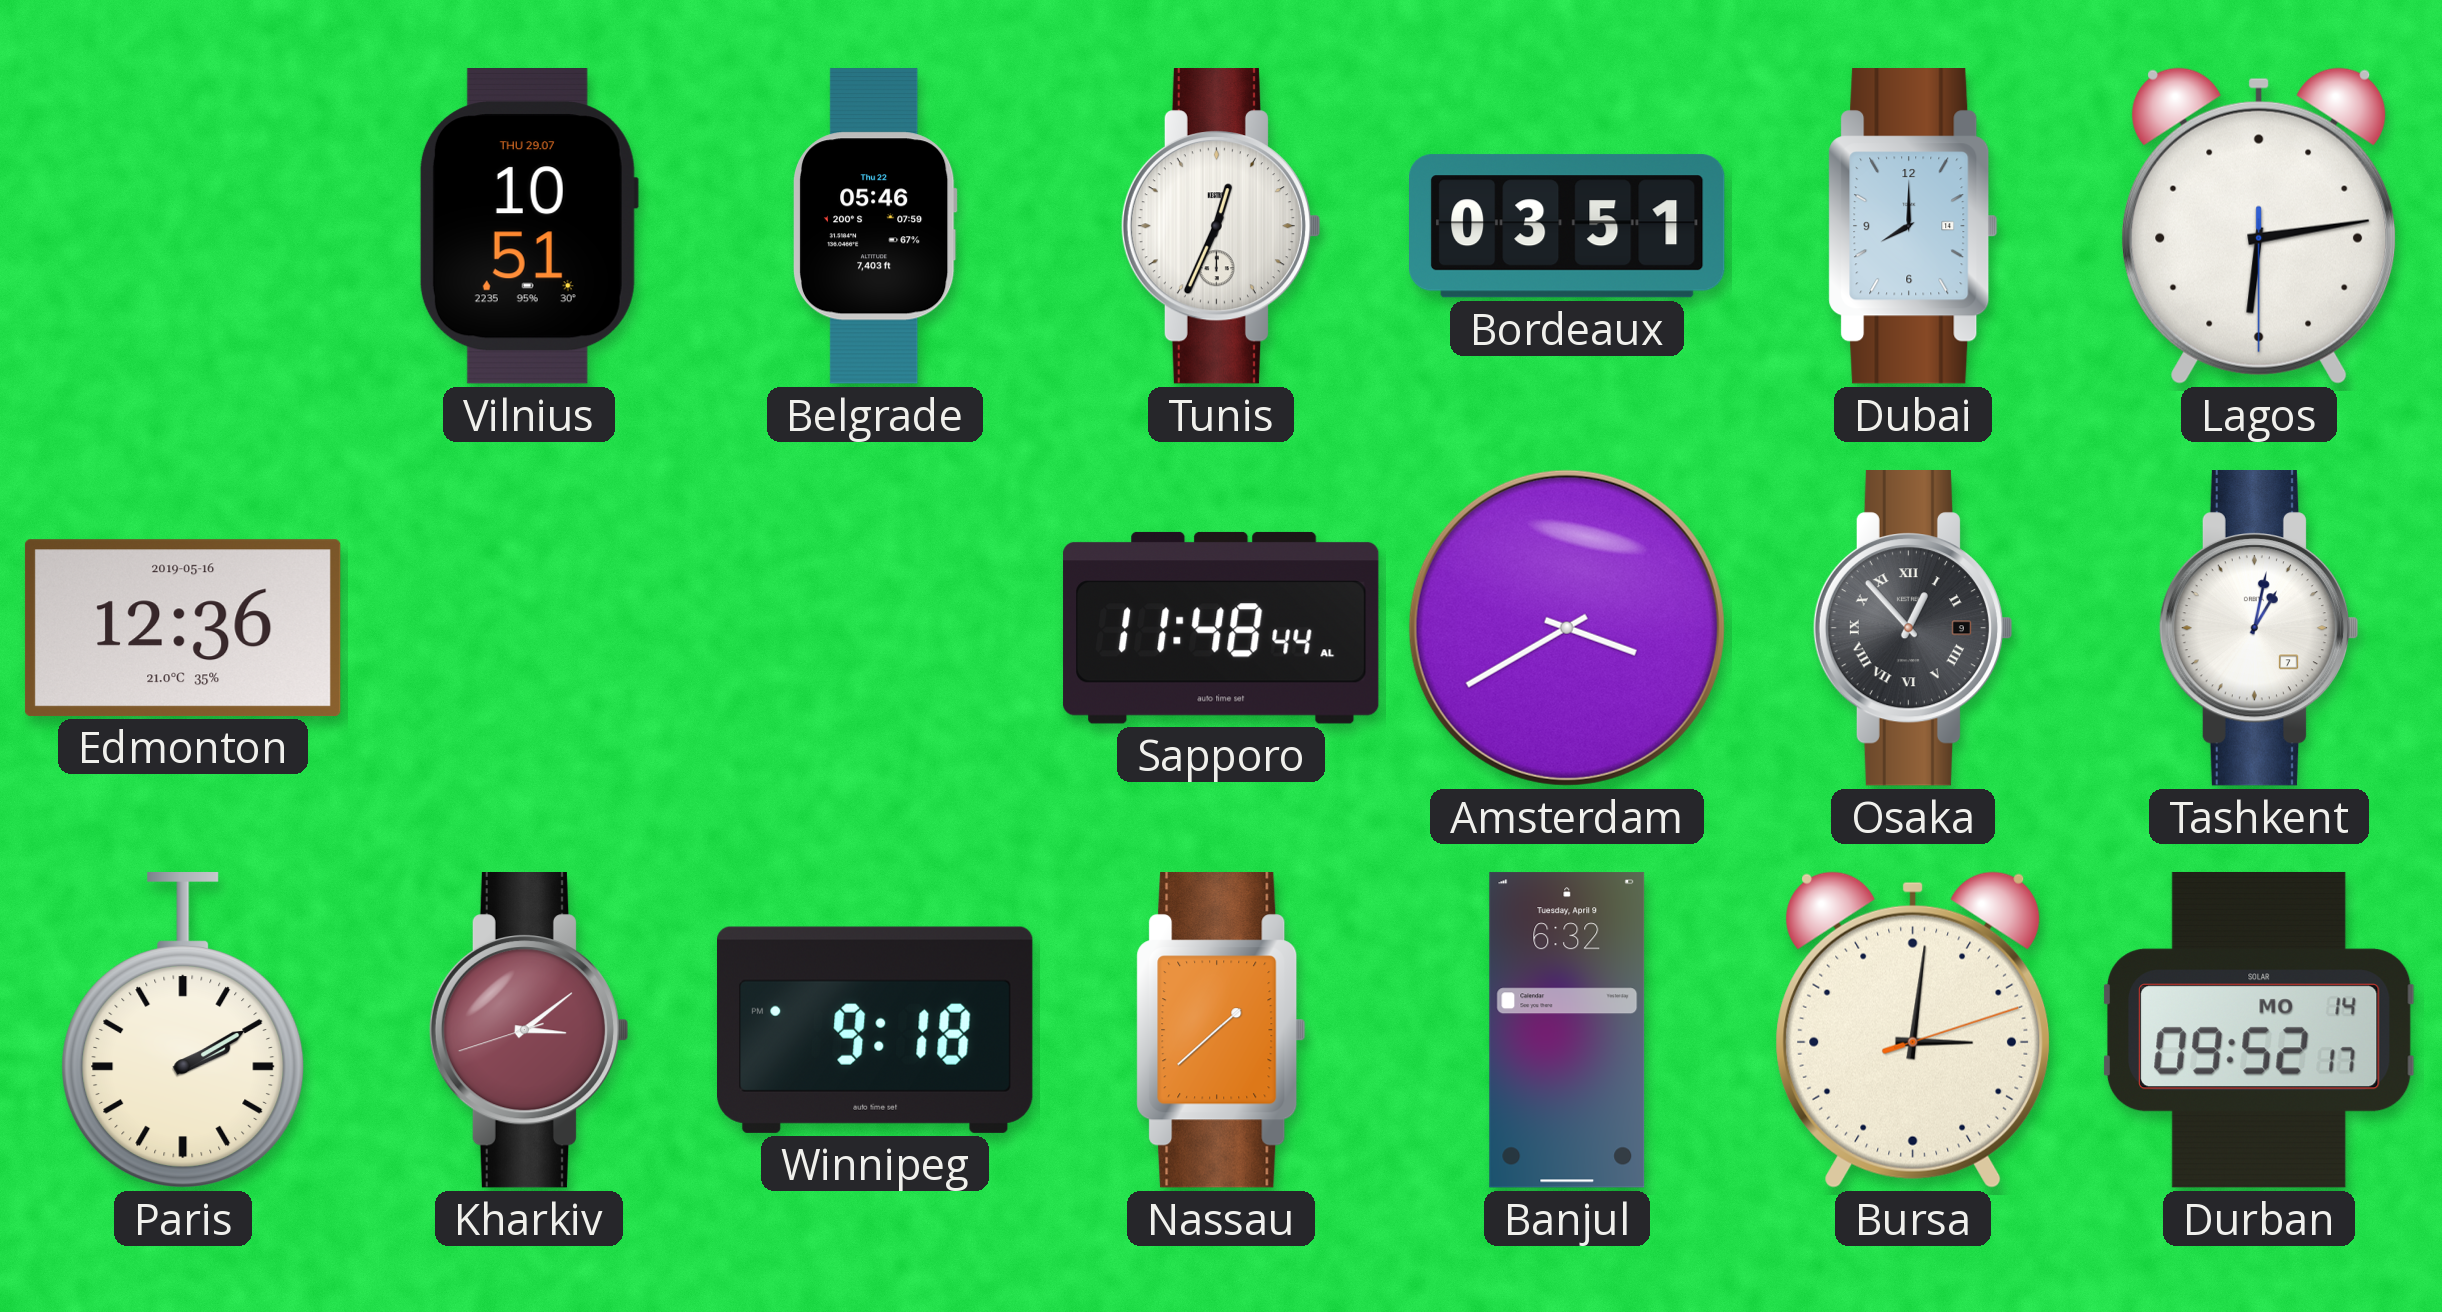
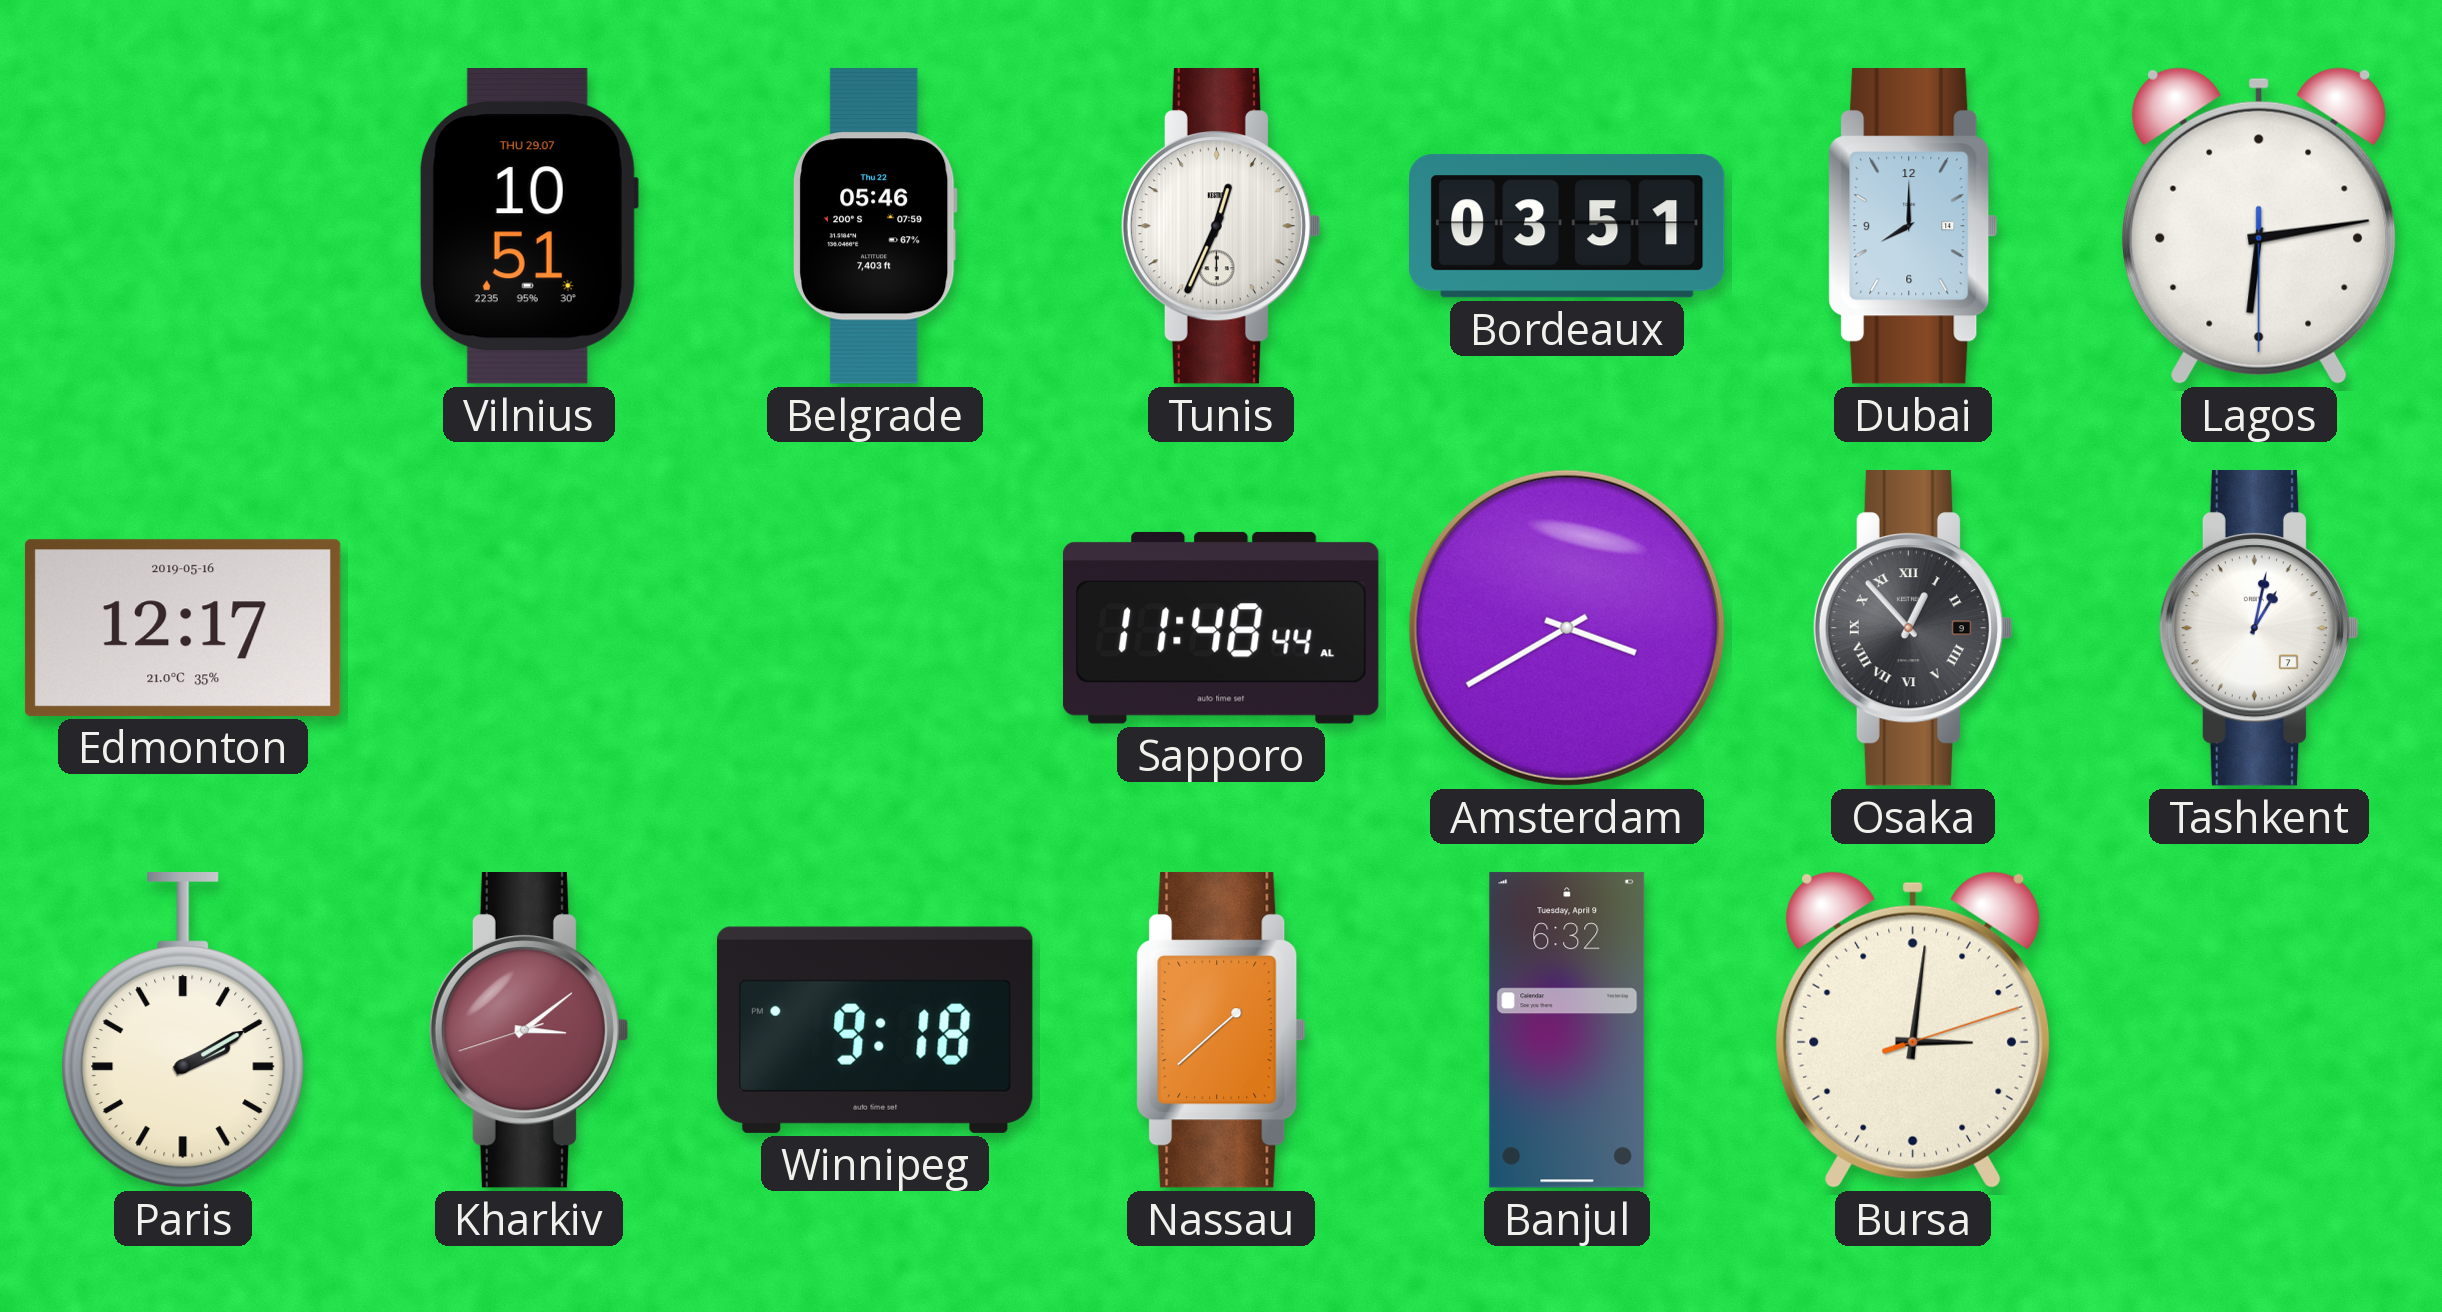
Edmonton: 12:36 -> 12:17
Durban: 09:52 -> none
